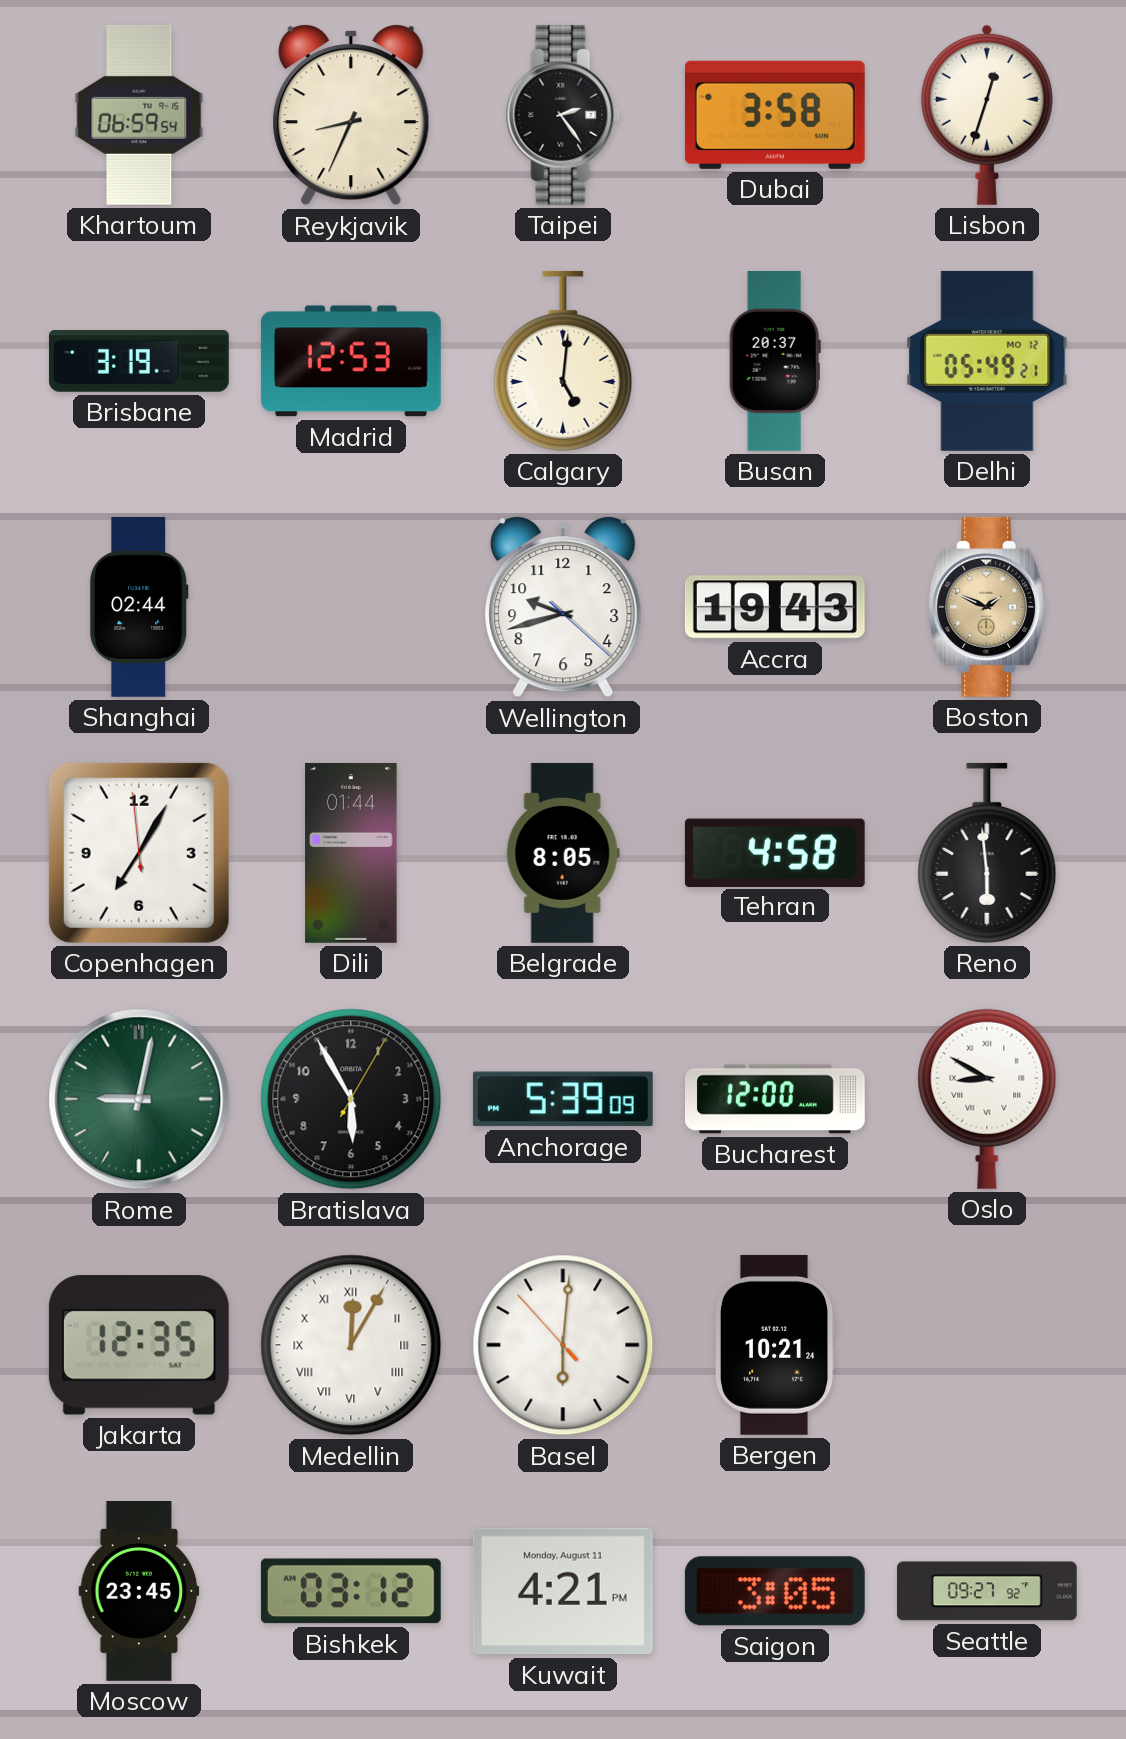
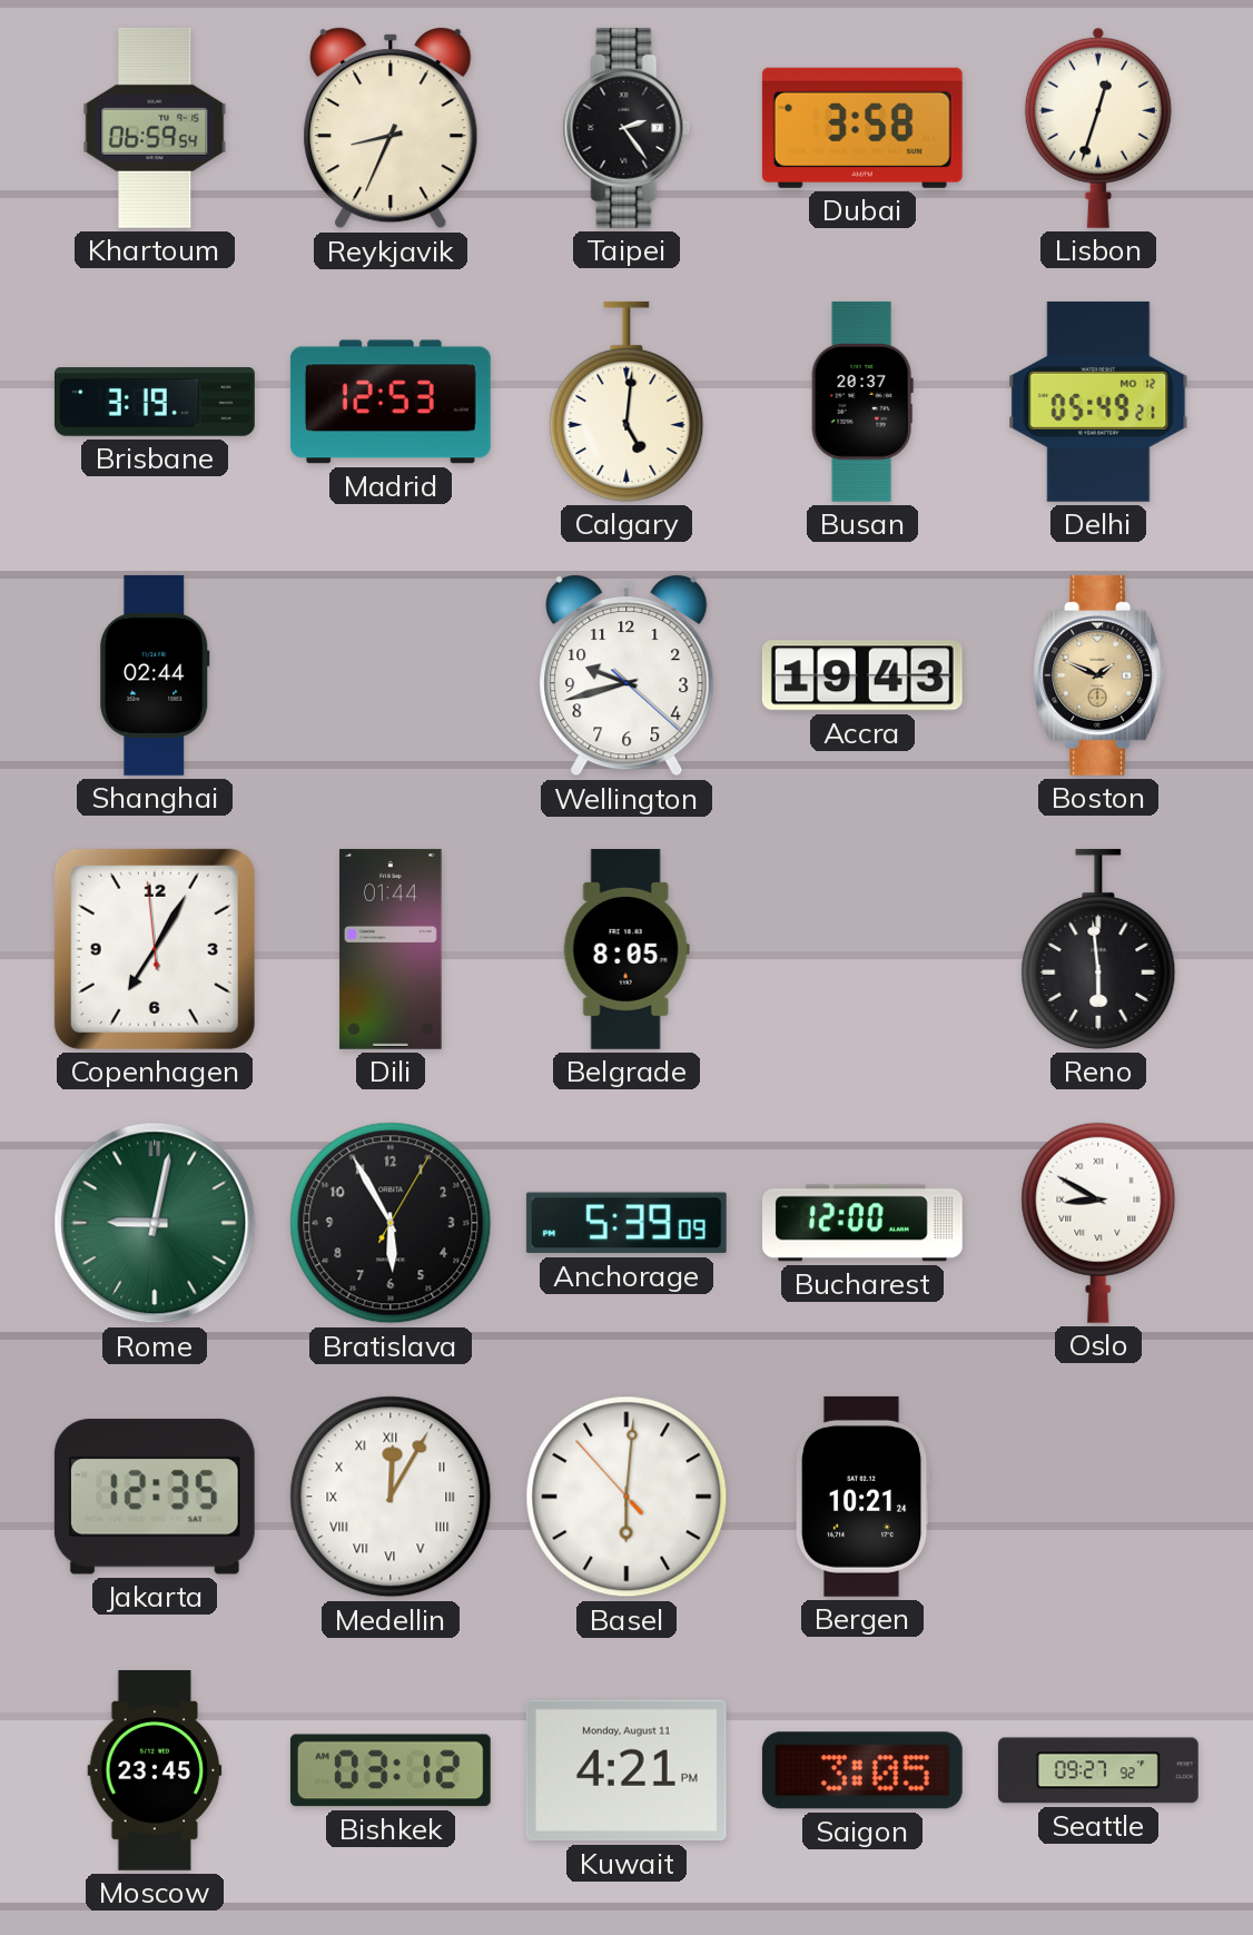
Tehran: 4:58 -> none
